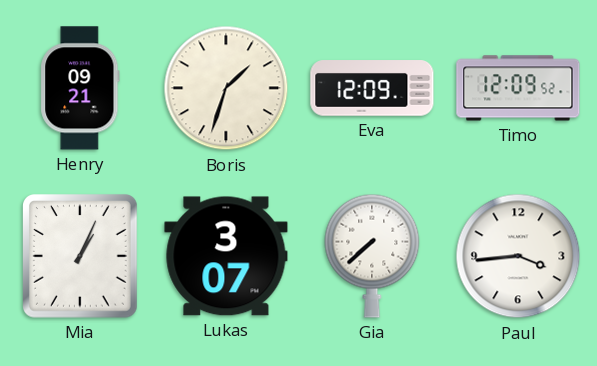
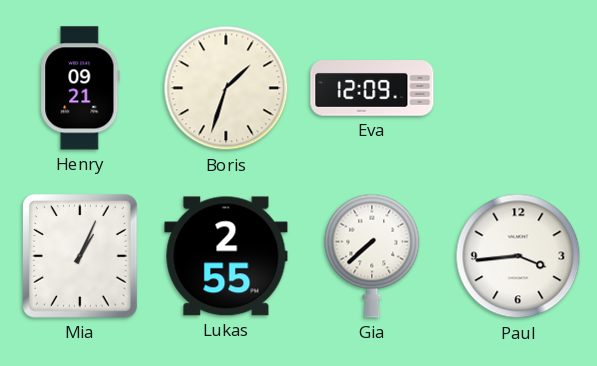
Timo: 12:09 -> none
Lukas: 3:07 -> 2:55
